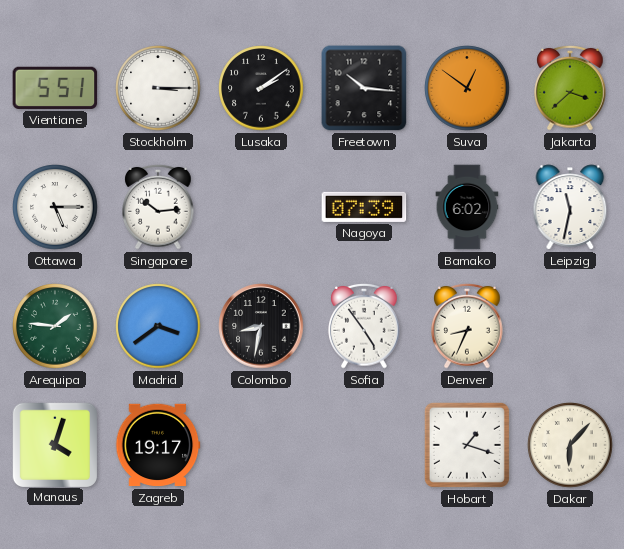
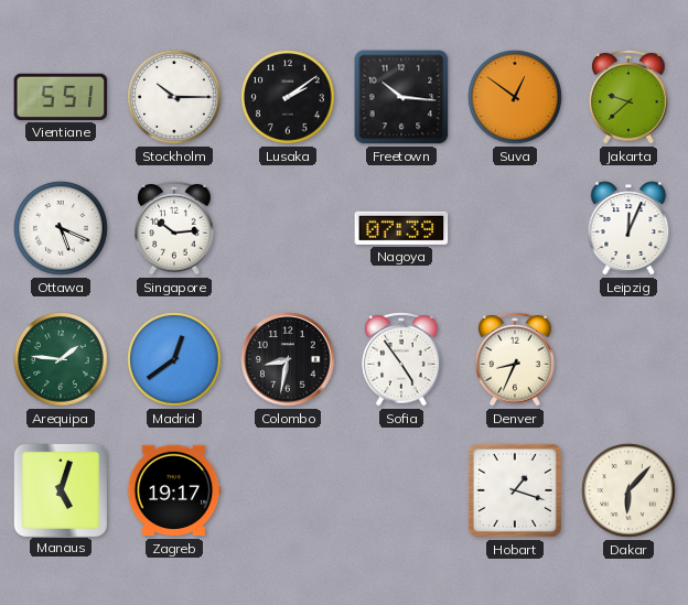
Stockholm: 3:15 -> 10:15
Jakarta: 3:38 -> 9:38
Ottawa: 5:15 -> 5:19
Bamako: 6:02 -> none
Leipzig: 11:32 -> 12:04
Madrid: 3:39 -> 12:39
Manaus: 4:03 -> 5:03
